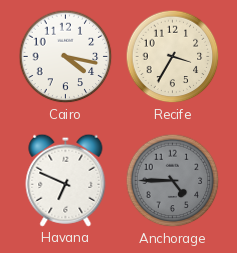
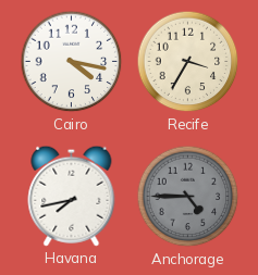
Havana: 6:49 -> 7:43
